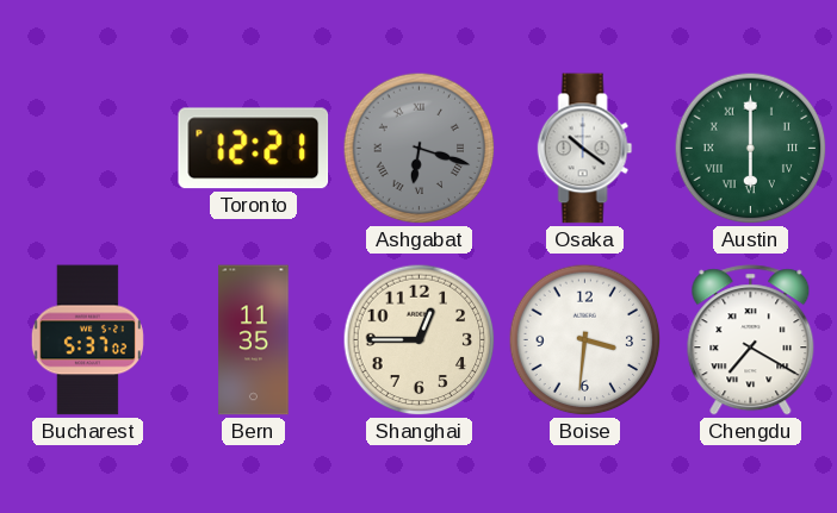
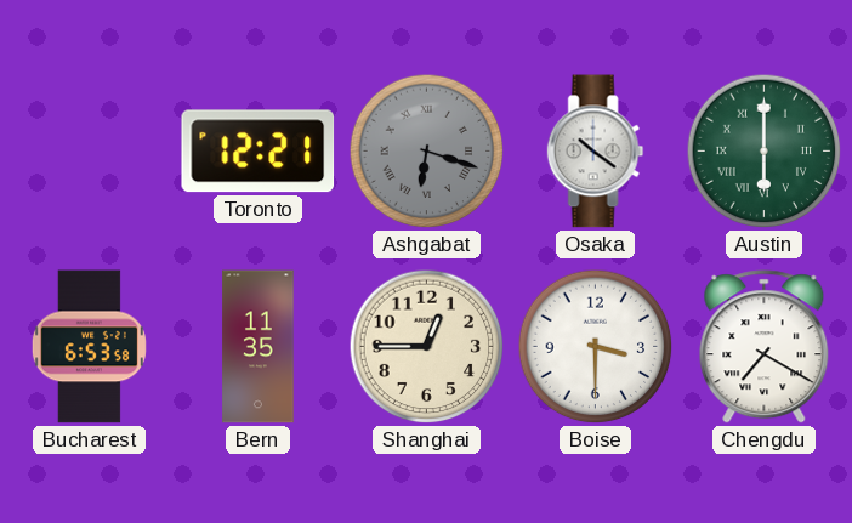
Bucharest: 5:37 -> 6:53
Boise: 3:31 -> 3:30
